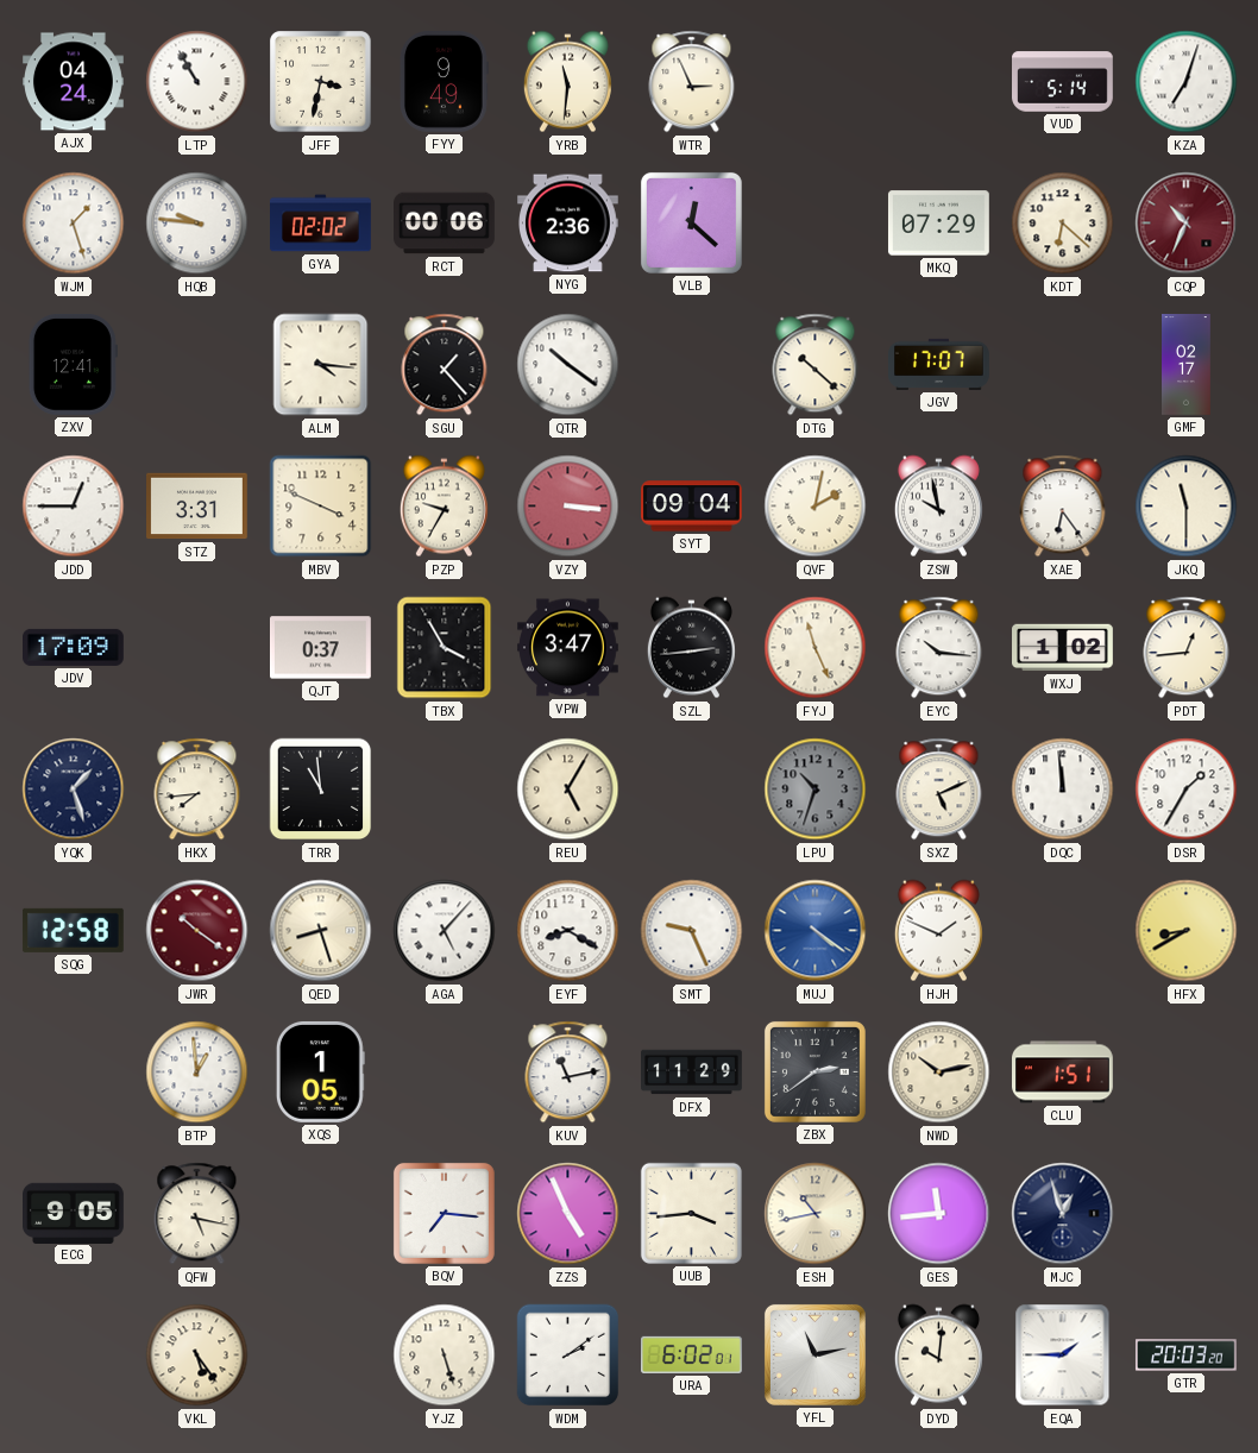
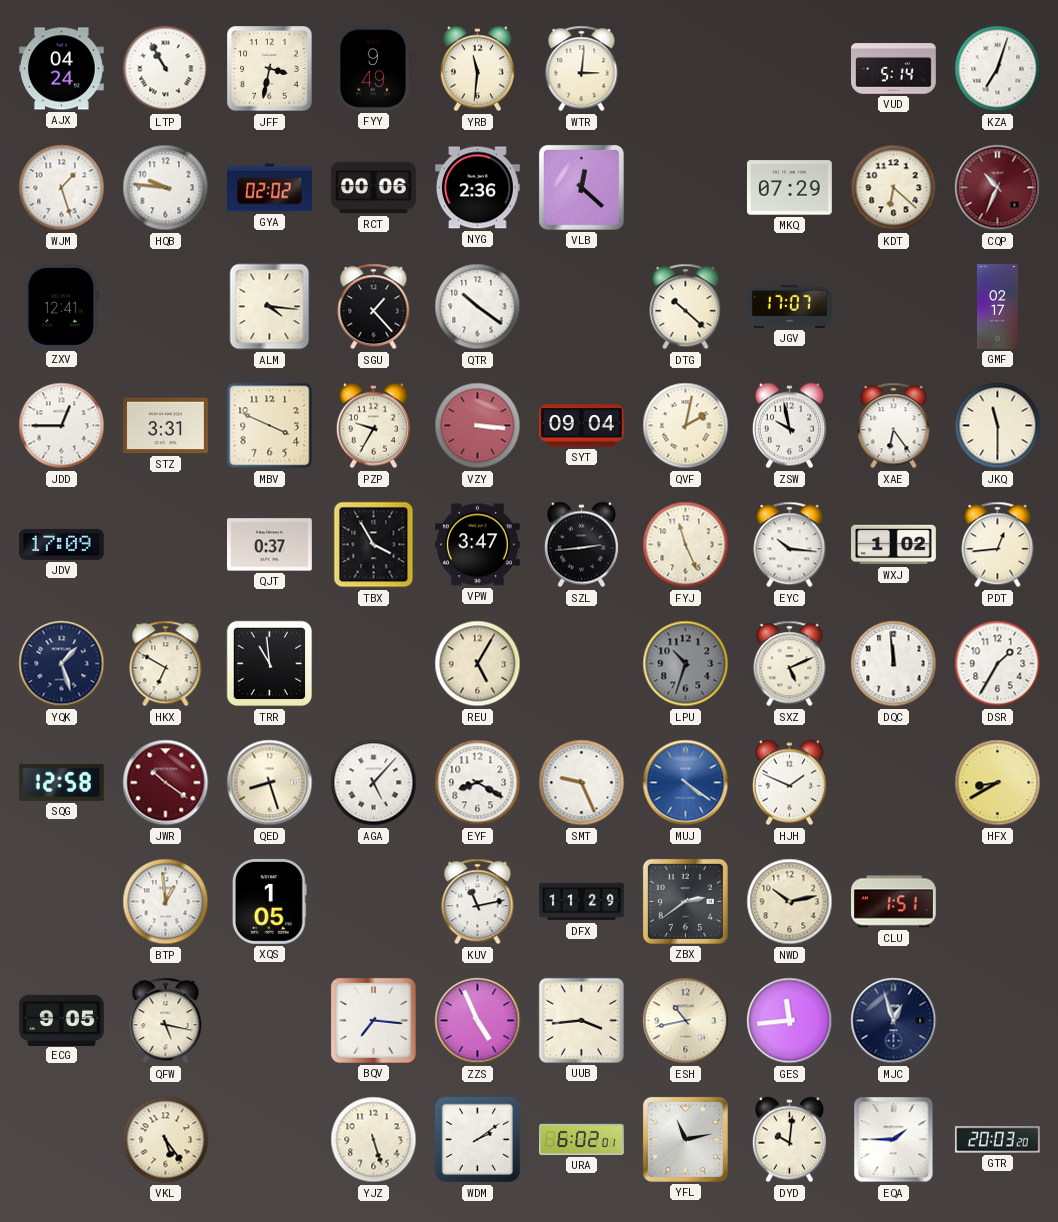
WTR: 2:56 -> 3:01
HKX: 7:44 -> 6:50
